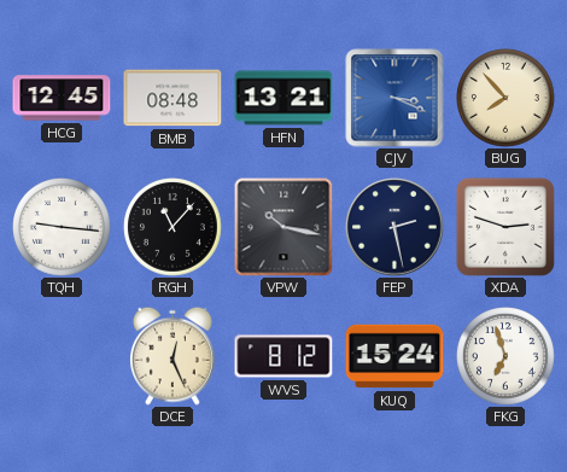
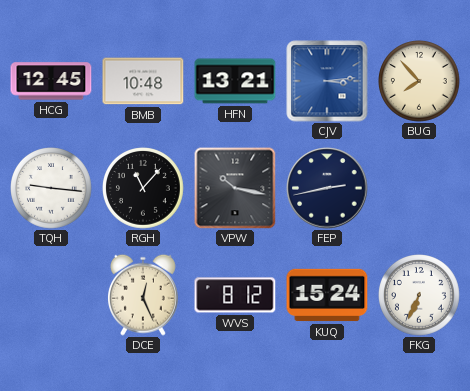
BMB: 08:48 -> 10:48
CJV: 3:19 -> 3:14
FEP: 2:28 -> 2:43
XDA: 2:48 -> none
FKG: 6:57 -> 6:34
